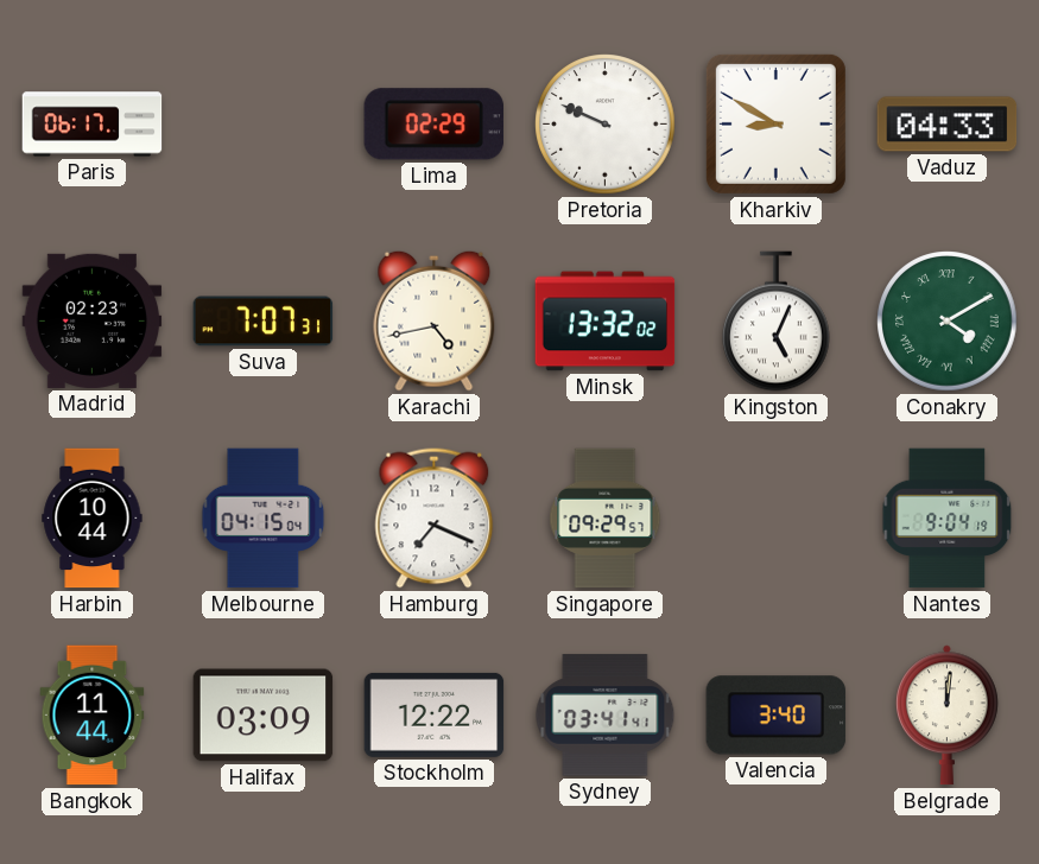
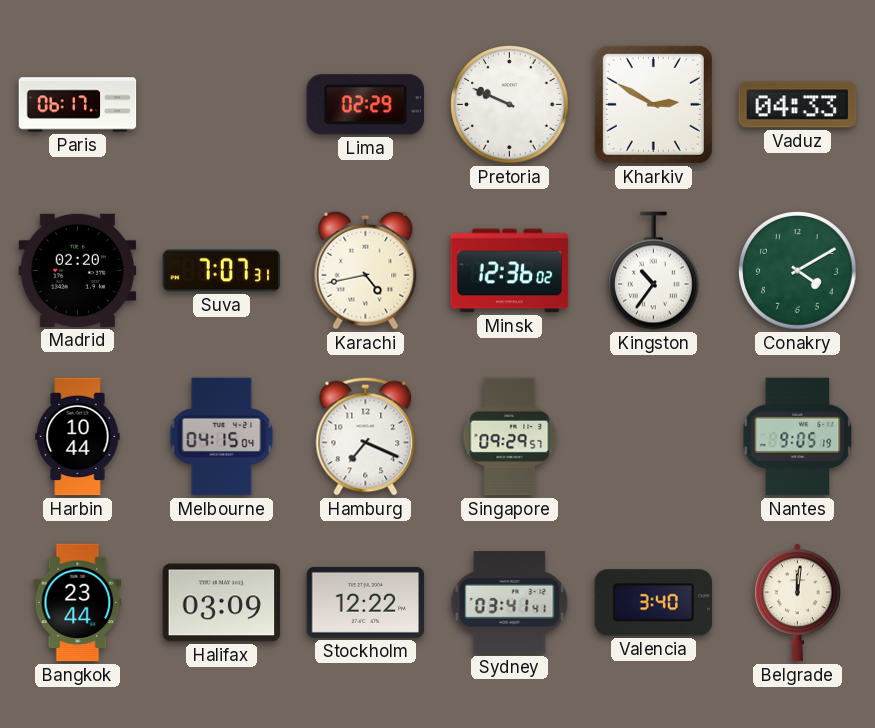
Kharkiv: 8:50 -> 2:50
Madrid: 02:23 -> 02:20
Minsk: 13:32 -> 12:36
Kingston: 5:04 -> 10:36
Conakry numerals: Roman -> Arabic
Nantes: 9:04 -> 9:05
Bangkok: 11:44 -> 23:44
